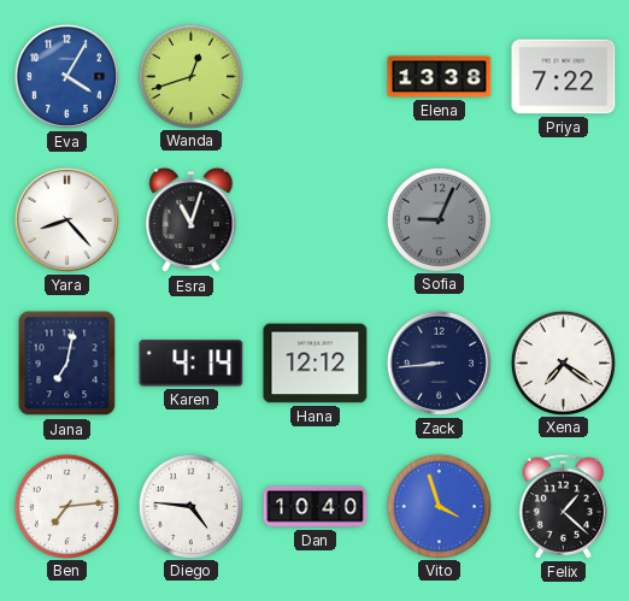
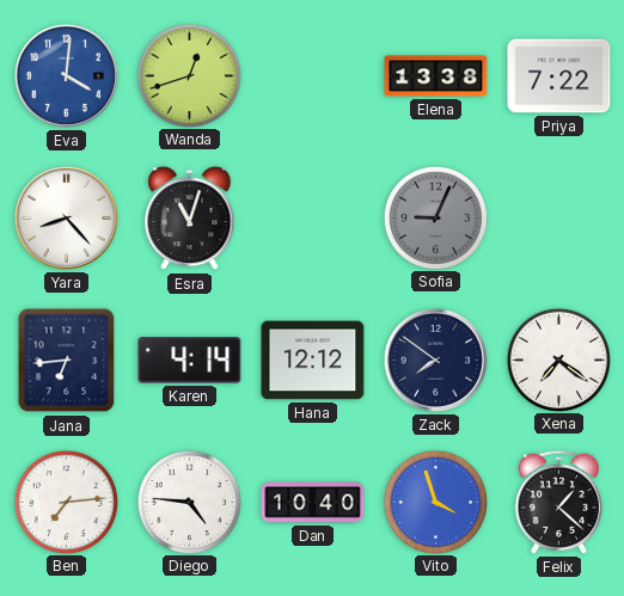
Eva: 4:05 -> 4:01
Jana: 7:02 -> 6:44
Zack: 8:44 -> 7:51
